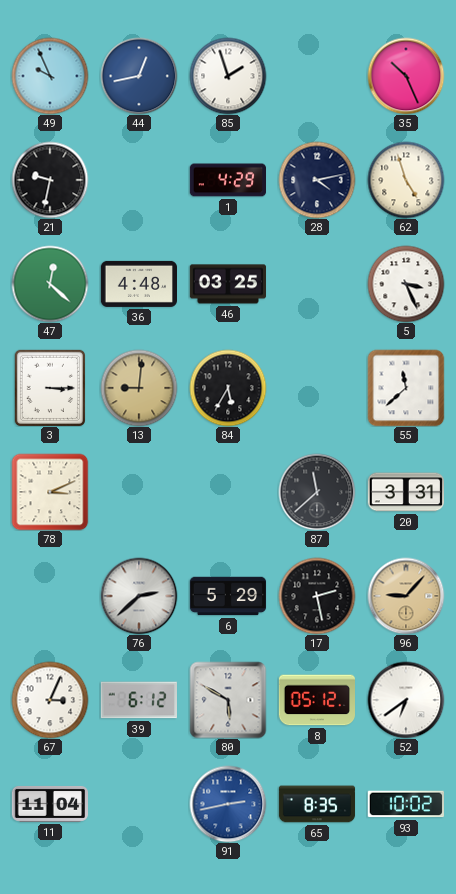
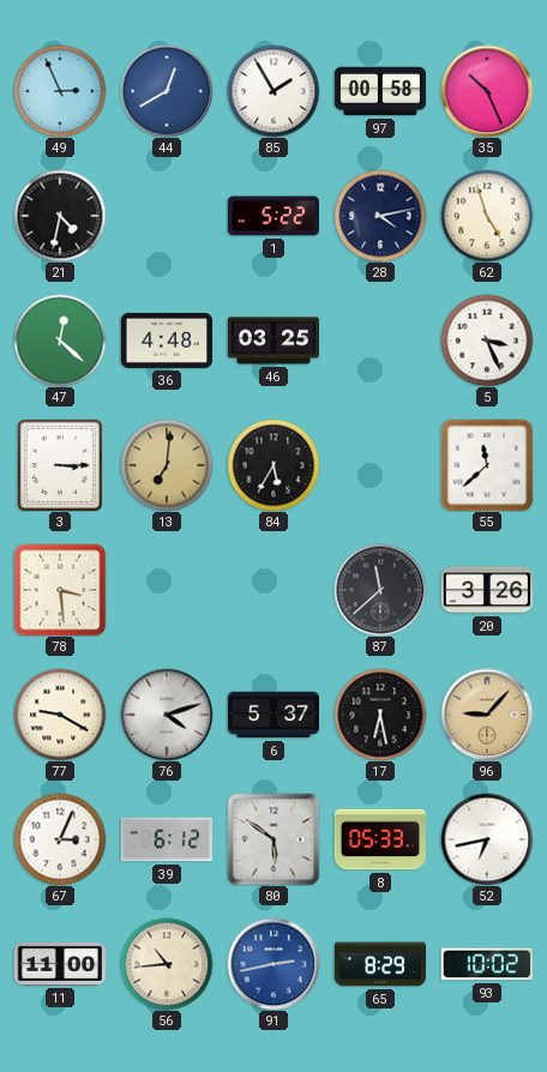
49: 9:56 -> 2:56
44: 12:43 -> 12:40
85: 1:57 -> 1:55
97: none -> 00:58
21: 9:32 -> 4:32
1: 4:29 -> 5:22
13: 9:01 -> 7:01
78: 3:11 -> 3:29
20: 3:31 -> 3:26
77: none -> 9:20
76: 2:38 -> 4:12
6: 5:29 -> 5:37
17: 2:28 -> 6:28
80: 5:50 -> 5:51
8: 05:12 -> 05:33
52: 6:39 -> 6:43
11: 11:04 -> 11:00
56: none -> 10:44
65: 8:35 -> 8:29
